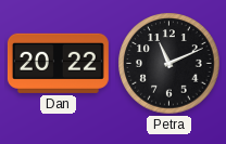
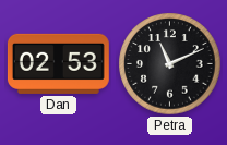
Dan: 20:22 -> 02:53
